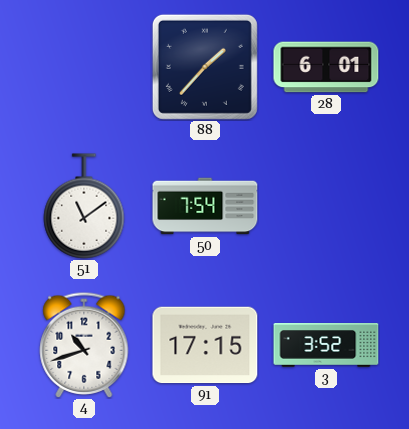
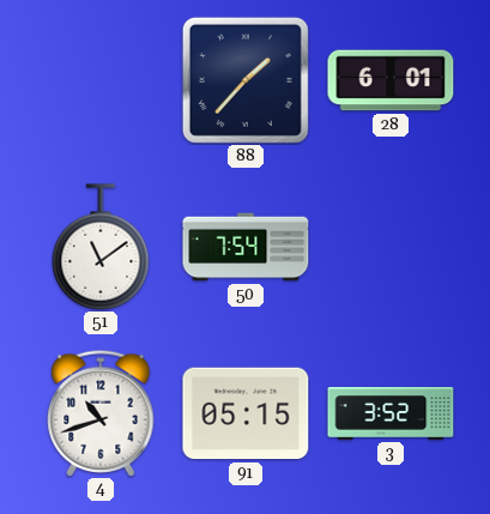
91: 17:15 -> 05:15
